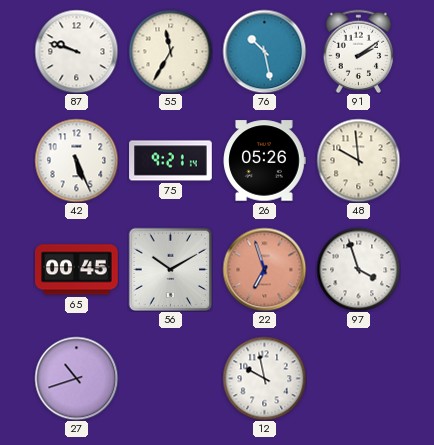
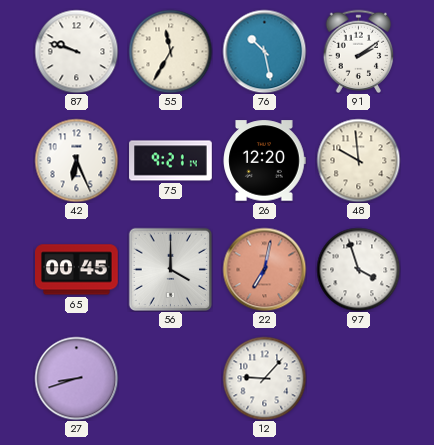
42: 5:26 -> 6:26
26: 05:26 -> 12:20
56: 10:10 -> 4:00
22: 6:57 -> 7:02
27: 10:42 -> 8:42
12: 9:58 -> 9:07
